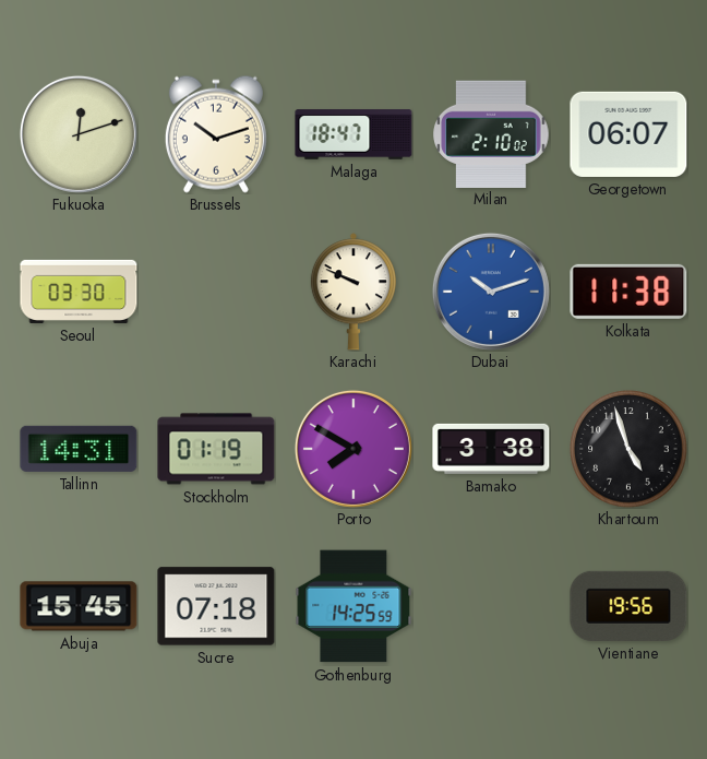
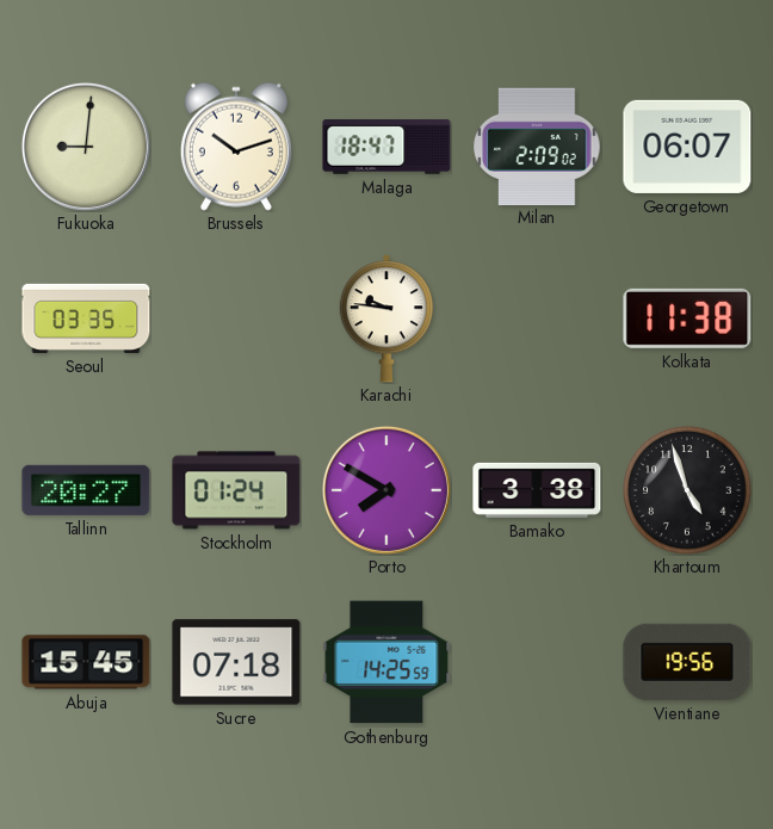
Fukuoka: 12:12 -> 9:01
Milan: 2:10 -> 2:09
Seoul: 03:30 -> 03:35
Karachi: 9:49 -> 9:46
Dubai: 10:12 -> none
Tallinn: 14:31 -> 20:27
Stockholm: 01:19 -> 01:24
